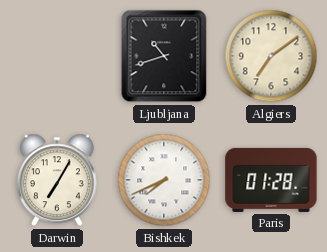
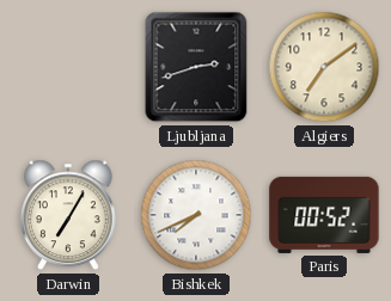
Ljubljana: 10:42 -> 2:42
Paris: 01:28 -> 00:52
